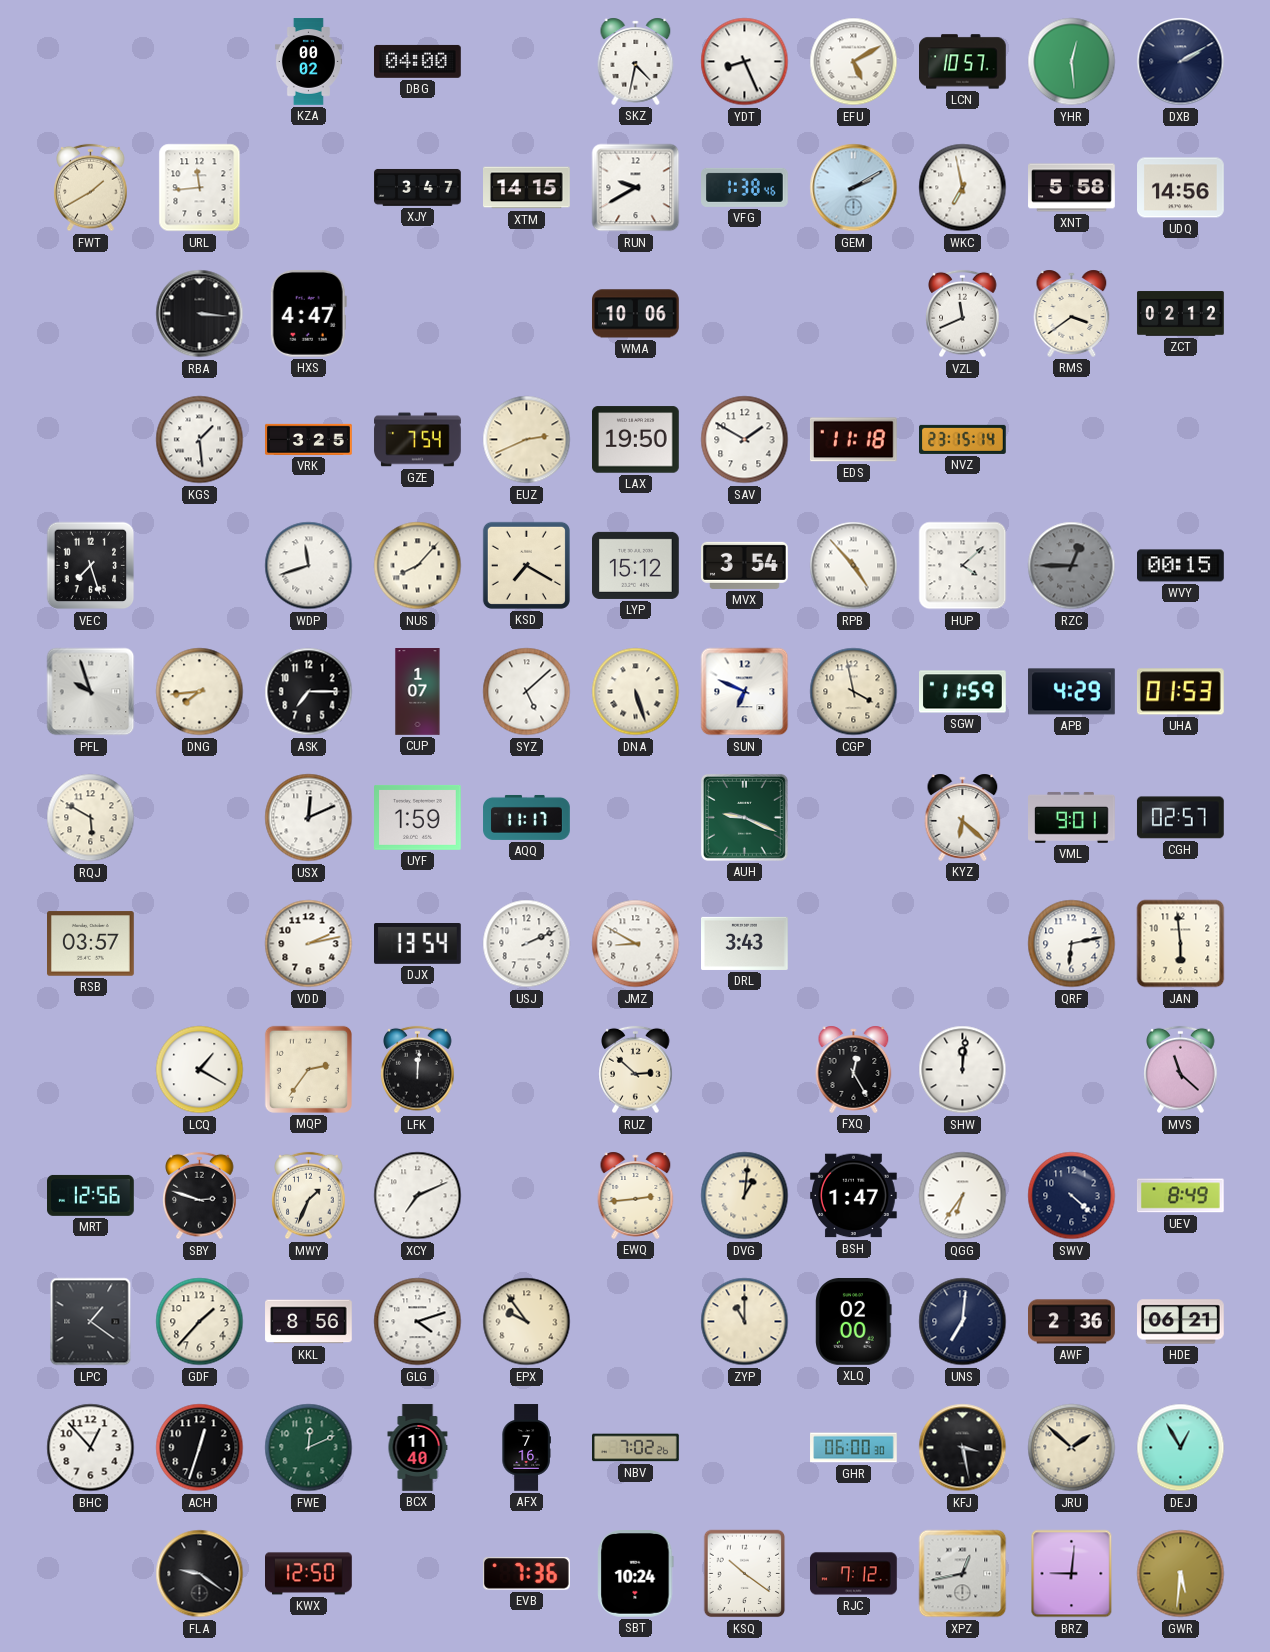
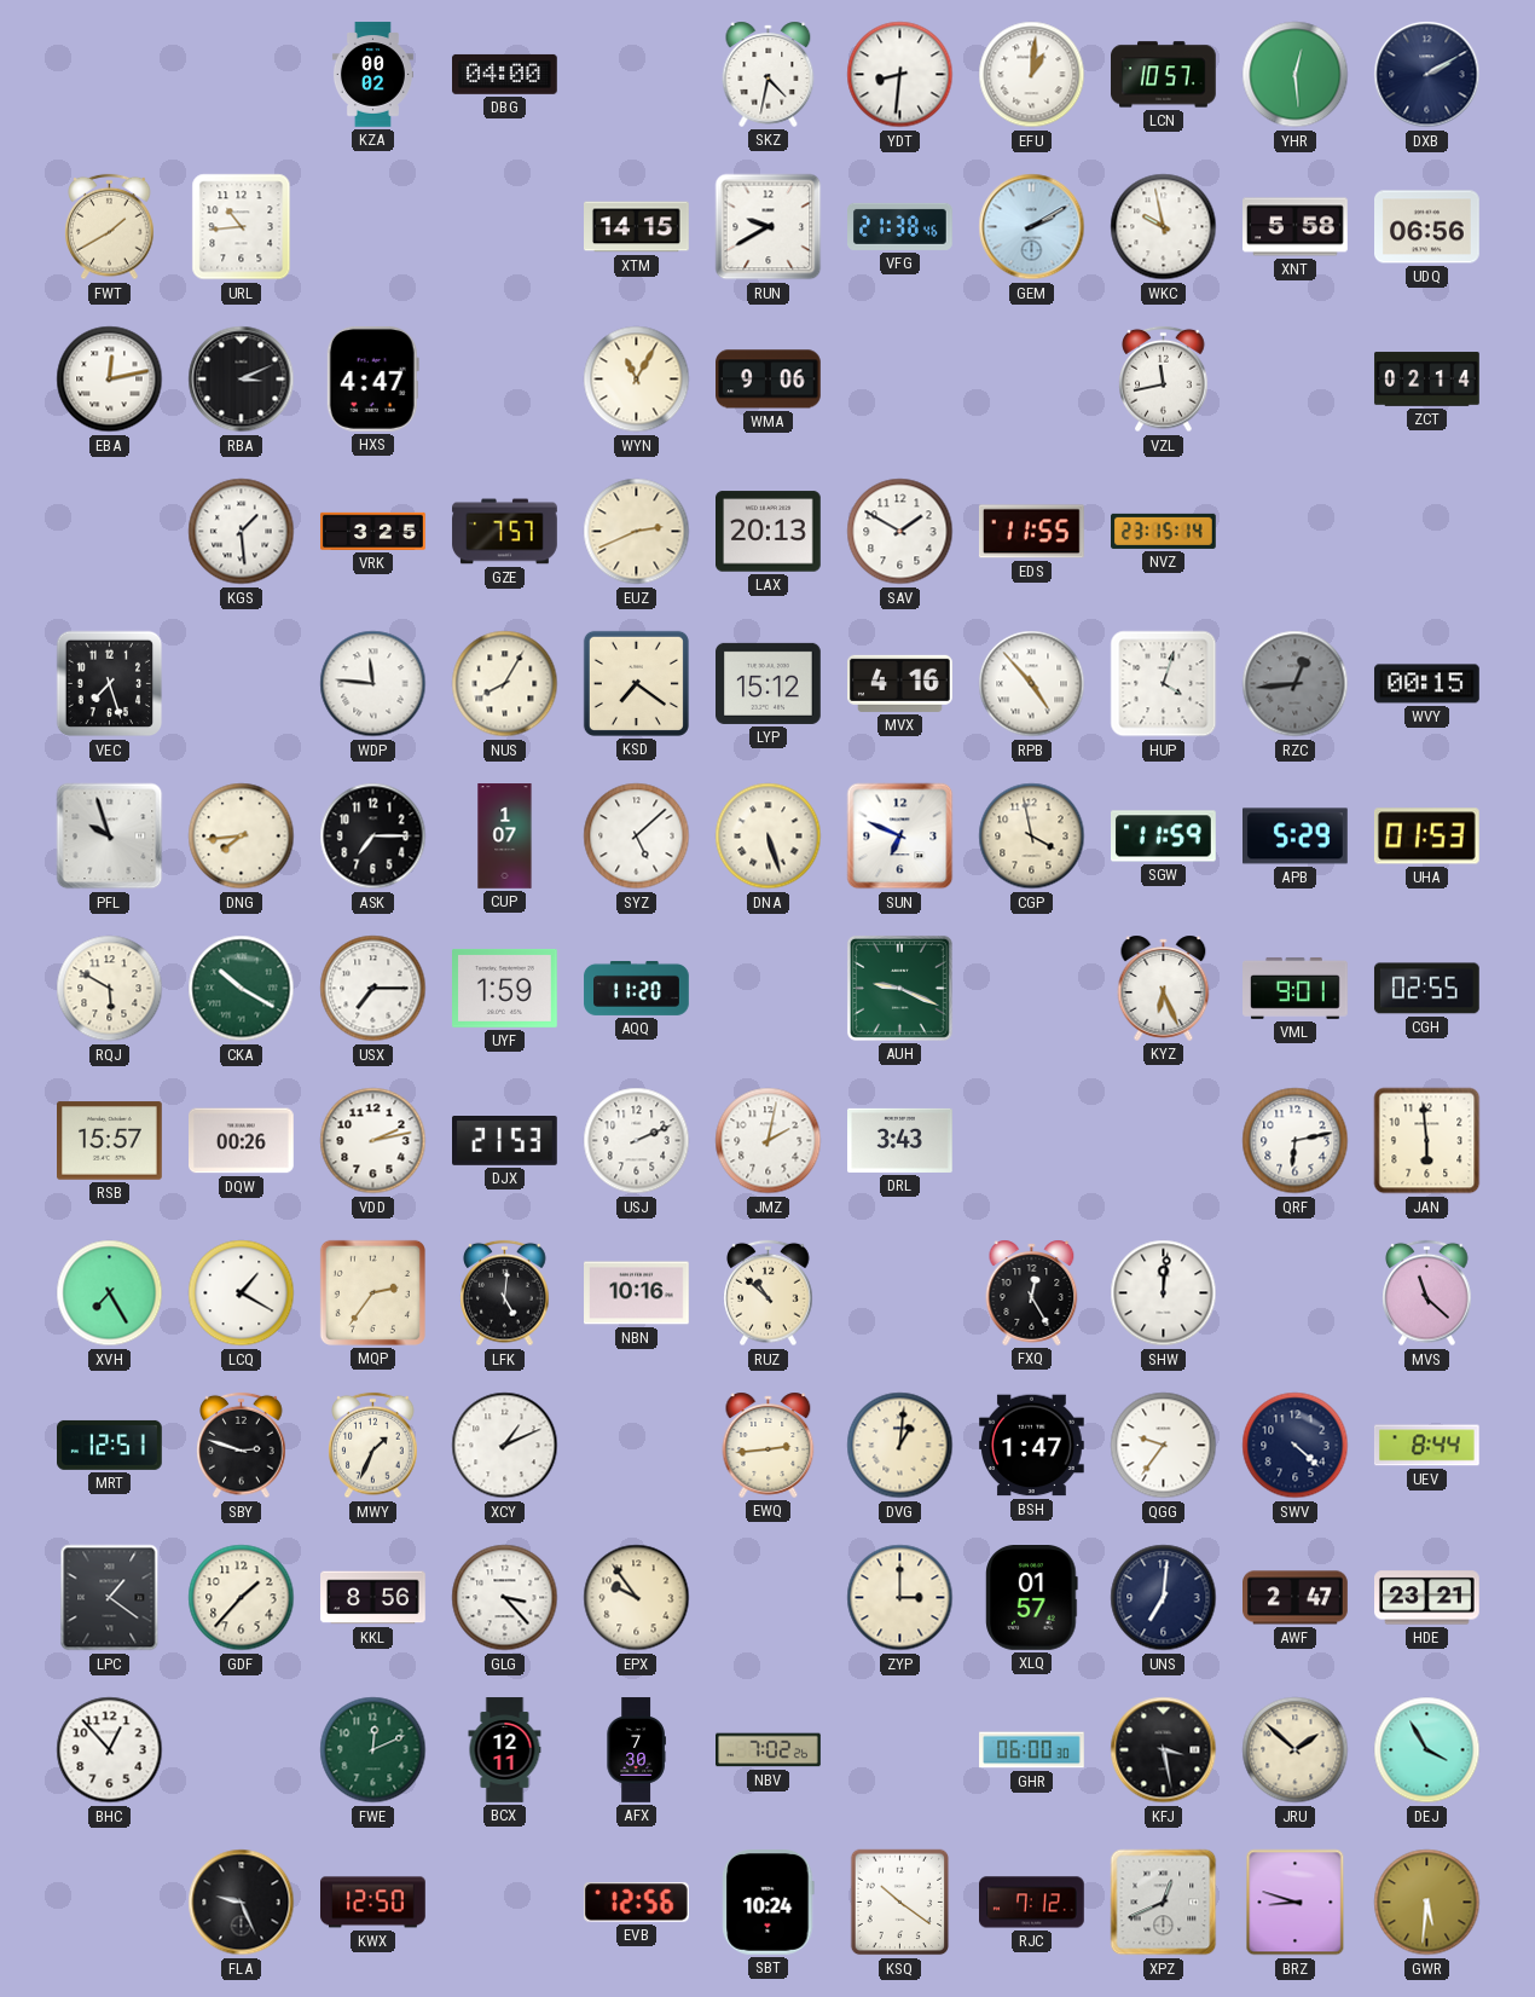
YDT: 8:26 -> 8:31
EFU: 5:10 -> 1:01
URL: 11:44 -> 10:44
XJY: 3:47 -> none
VFG: 1:38 -> 21:38
WKC: 6:58 -> 9:58
UDQ: 14:56 -> 06:56
EBA: none -> 12:13
RBA: 3:16 -> 3:11
WYN: none -> 11:05
WMA: 10:06 -> 9:06
VZL: 11:41 -> 11:43
RMS: 3:39 -> none
ZCT: 02:12 -> 02:14
GZE: 7:54 -> 7:57
LAX: 19:50 -> 20:13
EDS: 11:18 -> 11:55
WDP: 11:42 -> 11:46
NUS: 8:07 -> 8:05
KSD: 7:20 -> 7:21
MVX: 3:54 -> 4:16
HUP: 4:08 -> 4:03
RZC: 12:45 -> 12:44
APB: 4:29 -> 5:29
CKA: none -> 10:20
USX: 12:11 -> 7:15
AQQ: 11:17 -> 11:20
KYZ: 6:22 -> 6:26
CGH: 02:57 -> 02:55
RSB: 03:57 -> 15:57
DQW: none -> 00:26
DJX: 13:54 -> 21:53
JMZ: 8:50 -> 2:02
XVH: none -> 7:25
LFK: 12:01 -> 5:01
NBN: none -> 10:16
RUZ: 2:52 -> 10:52
MRT: 12:56 -> 12:51
XCY: 7:11 -> 1:11
QGG: 6:36 -> 9:36
UEV: 8:49 -> 8:44
GLG: 4:12 -> 3:23
ZYP: 11:00 -> 3:00
XLQ: 02:00 -> 01:57
AWF: 2:36 -> 2:47
HDE: 06:21 -> 23:21
ACH: 12:33 -> none
BCX: 11:40 -> 12:11
AFX: 7:16 -> 7:30
DEJ: 12:55 -> 3:55
FLA: 9:21 -> 9:26
EVB: 7:36 -> 12:56
XPZ: 12:43 -> 12:41
BRZ: 9:01 -> 8:48
